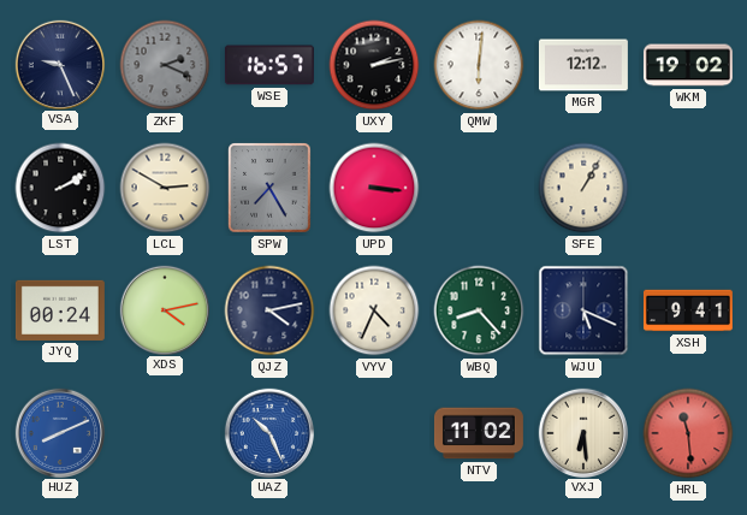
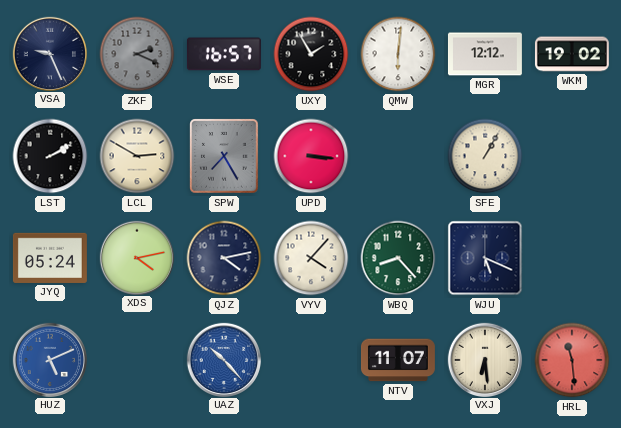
UXY: 2:13 -> 1:55
JYQ: 00:24 -> 05:24
VYV: 4:34 -> 4:07
XSH: 9:41 -> none
HUZ: 8:11 -> 5:11
UAZ: 10:26 -> 10:23
NTV: 11:02 -> 11:07
